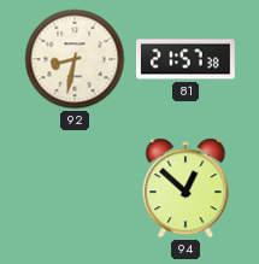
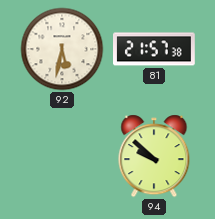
92: 8:32 -> 5:32
94: 12:52 -> 9:52
